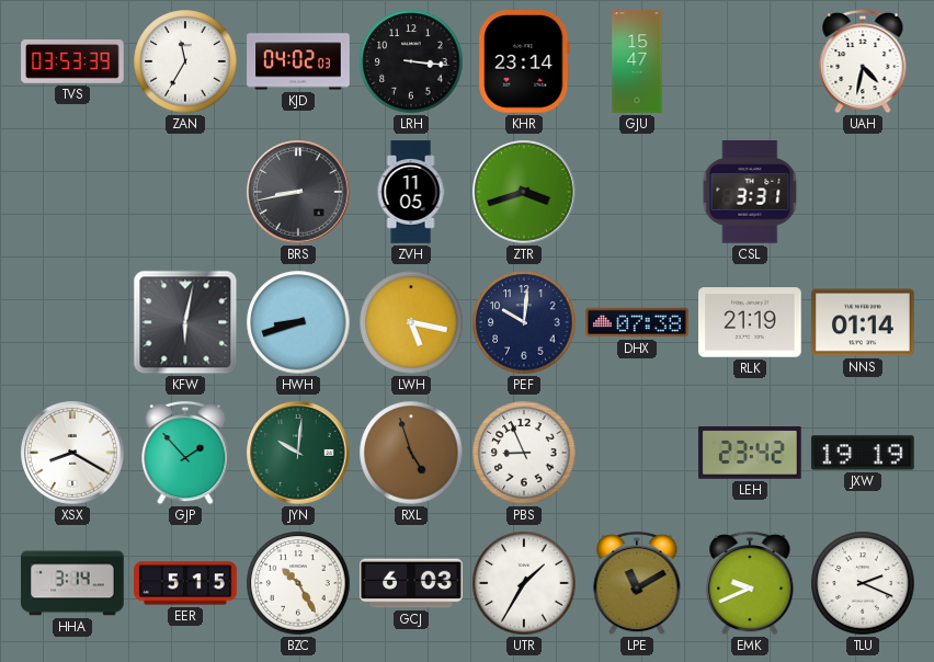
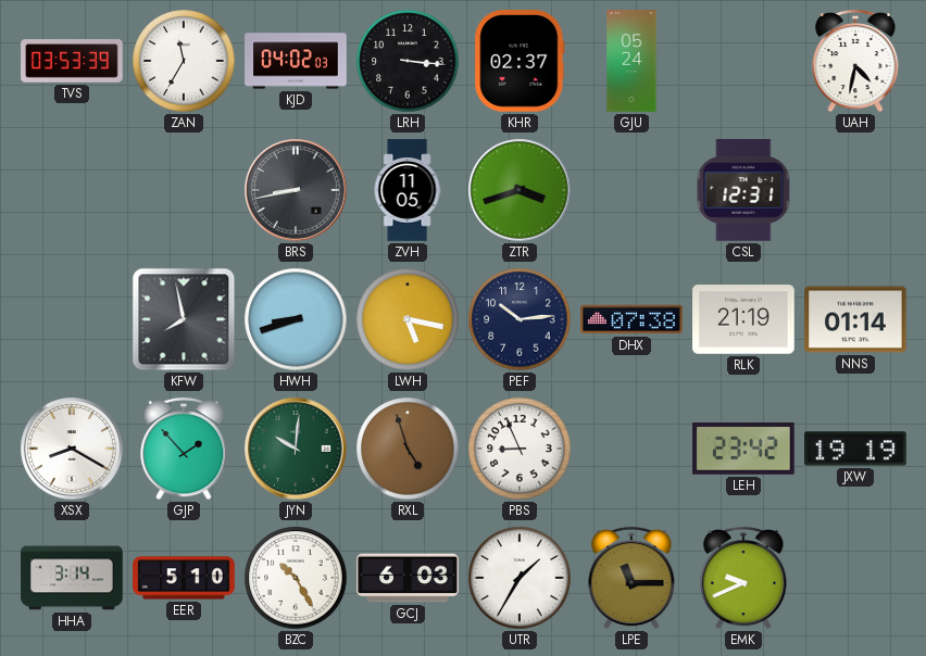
KHR: 23:14 -> 02:37
GJU: 15:47 -> 05:24
CSL: 3:31 -> 12:31
KFW: 6:02 -> 7:58
PEF: 10:01 -> 10:14
EER: 5:15 -> 5:10
LPE: 11:10 -> 11:15
TLU: 2:19 -> none
